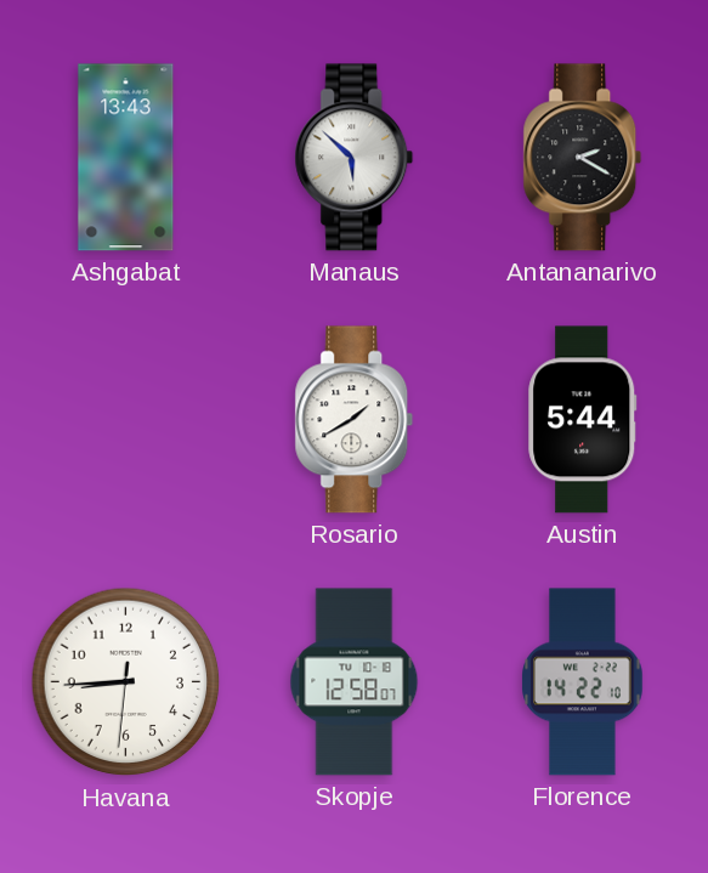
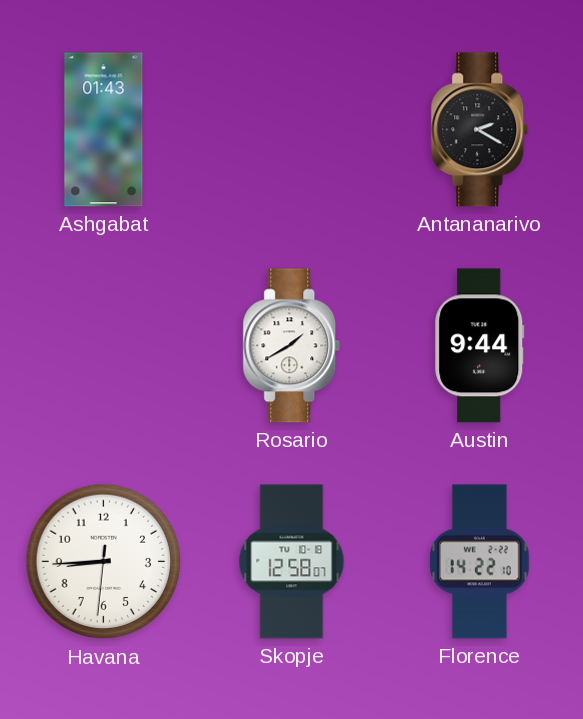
Ashgabat: 13:43 -> 01:43
Manaus: 5:52 -> none
Austin: 5:44 -> 9:44
